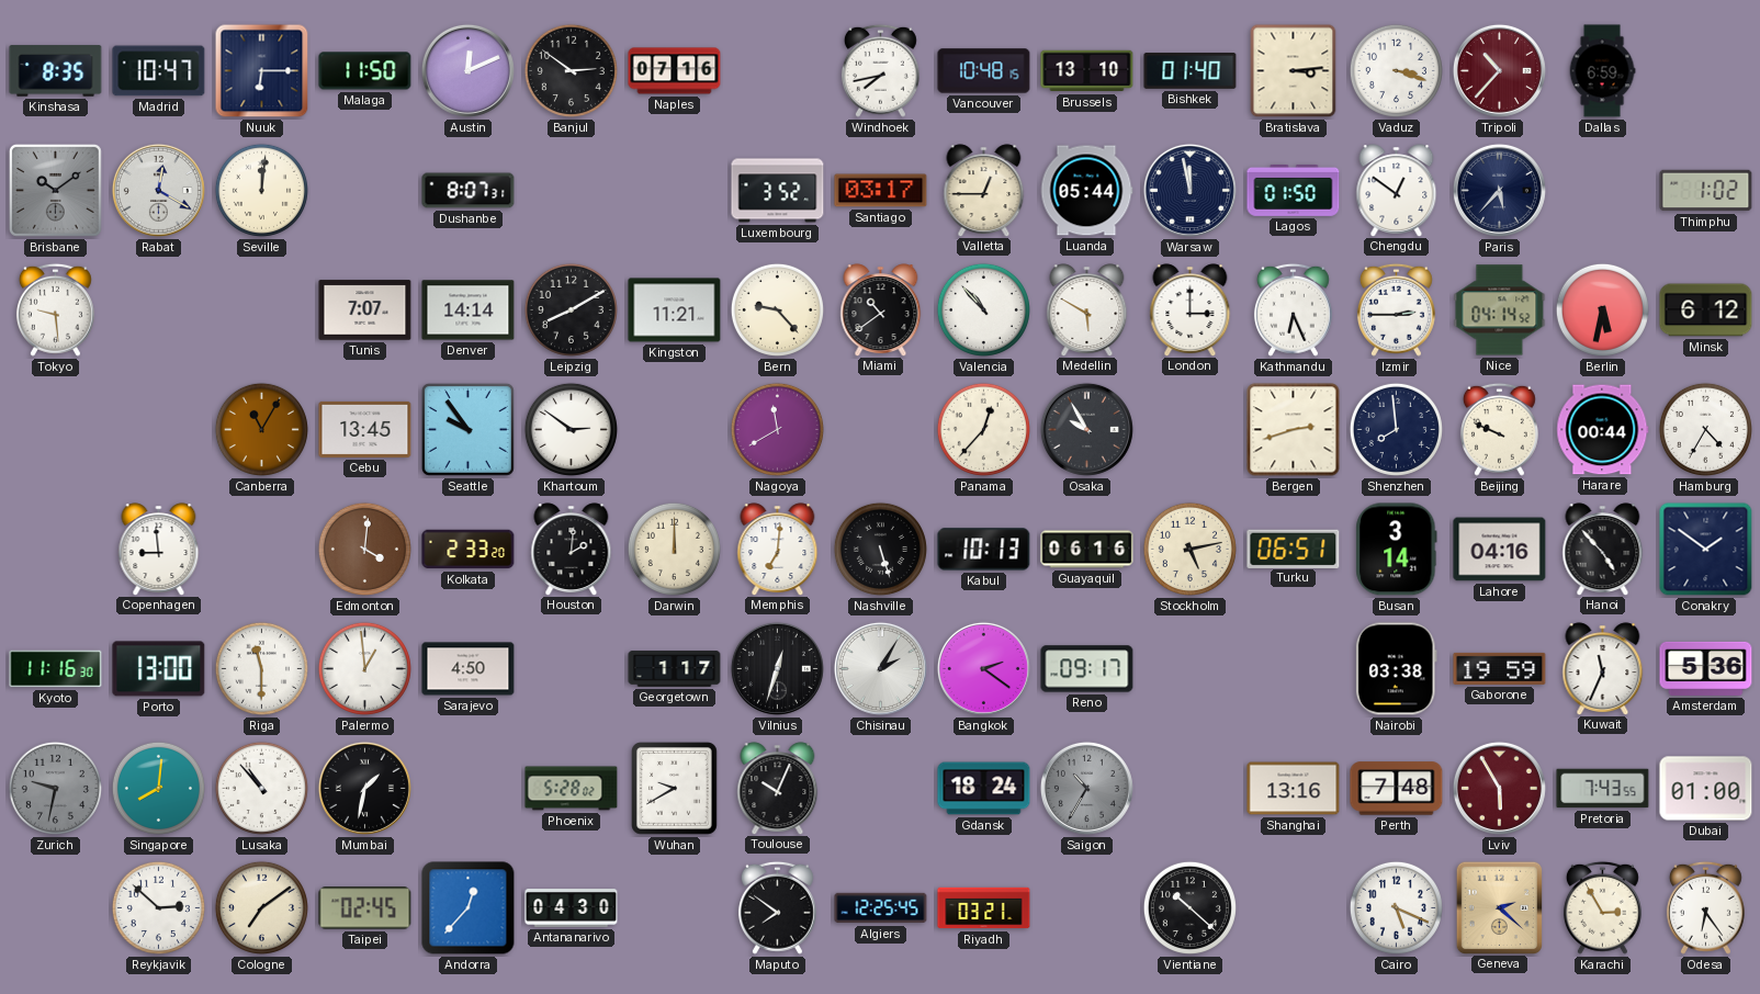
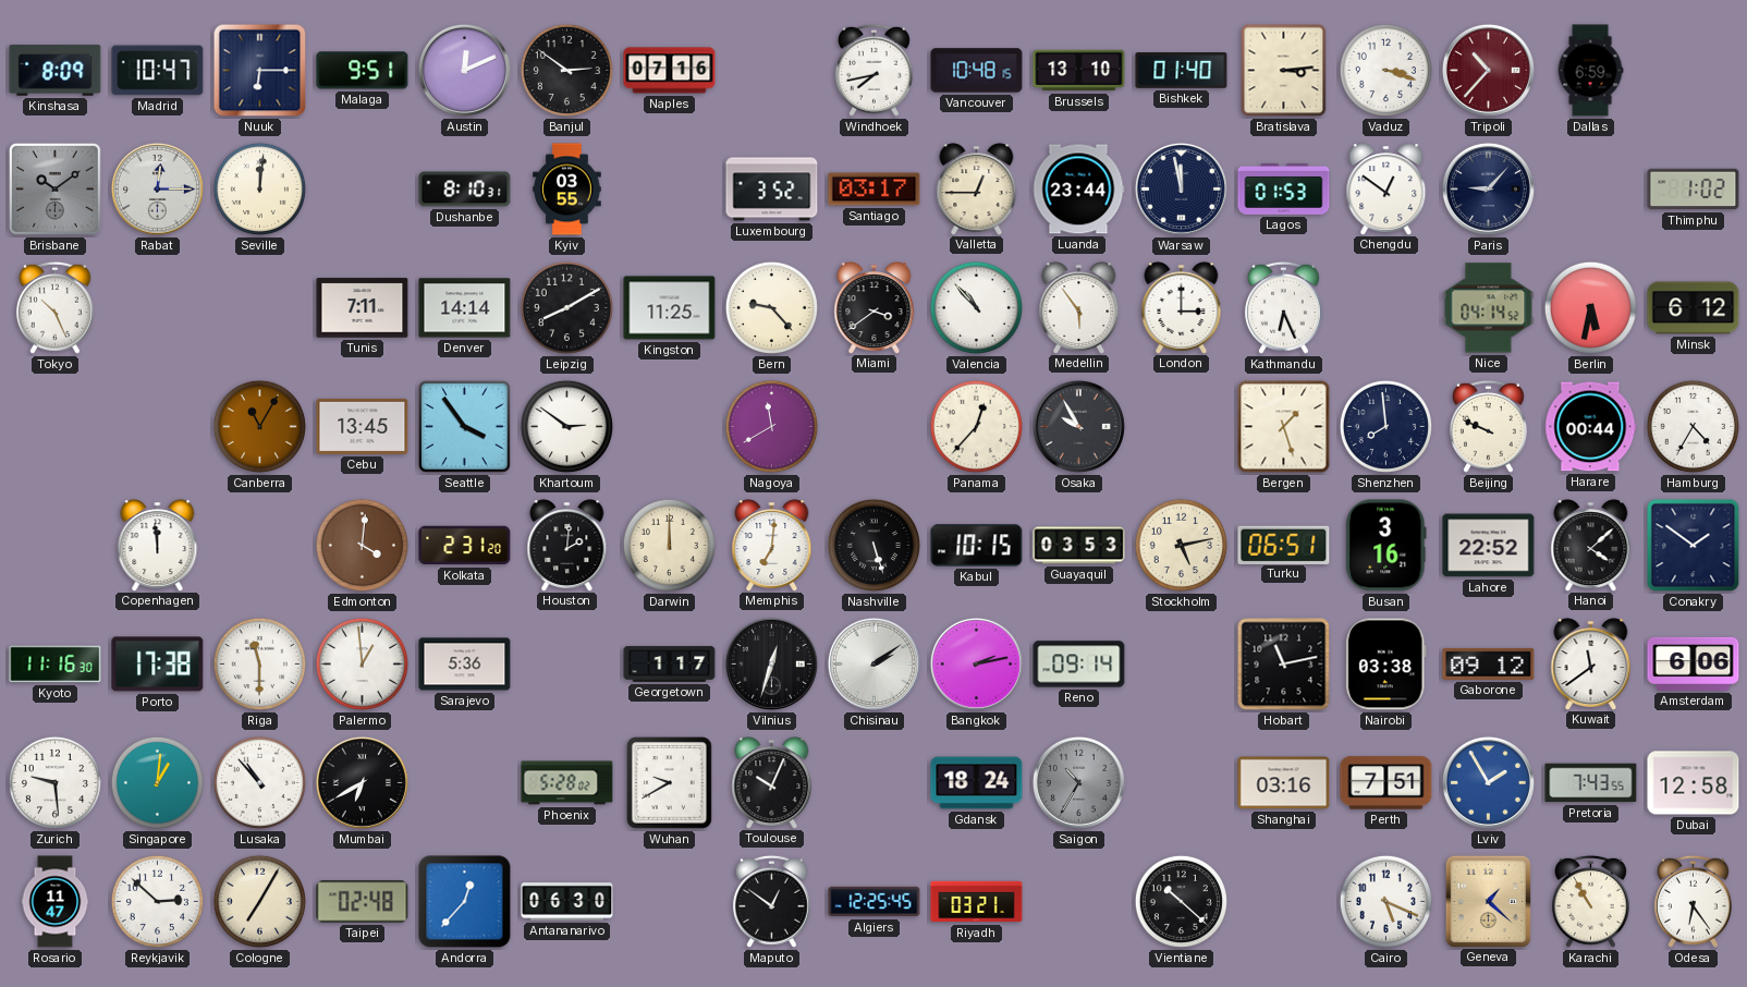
Kinshasa: 8:35 -> 8:09
Malaga: 11:50 -> 9:51
Rabat: 12:20 -> 12:15
Dushanbe: 8:07 -> 8:10
Kyiv: none -> 03:55
Luanda: 05:44 -> 23:44
Lagos: 01:50 -> 01:53
Paris: 5:37 -> 9:07
Tokyo: 9:29 -> 10:26
Tunis: 7:07 -> 7:11
Kingston: 11:21 -> 11:25
Miami: 10:39 -> 3:39
Medellin: 5:50 -> 5:54
Izmir: 2:45 -> none
Seattle: 9:54 -> 3:54
Bergen: 2:42 -> 1:27
Copenhagen: 8:59 -> 11:59
Kolkata: 2:33 -> 2:31
Kabul: 10:13 -> 10:15
Guayaquil: 06:16 -> 03:53
Busan: 3:14 -> 3:16
Lahore: 04:16 -> 22:52
Hanoi: 4:53 -> 4:08
Porto: 13:00 -> 17:38
Sarajevo: 4:50 -> 5:36
Chisinau: 2:05 -> 2:09
Bangkok: 2:21 -> 2:13
Reno: 09:17 -> 09:14
Hobart: none -> 11:13
Gaborone: 19:59 -> 09:12
Kuwait: 11:34 -> 11:39
Amsterdam: 5:36 -> 6:06
Zurich: 9:32 -> 9:29
Zurich dial: grey -> white
Singapore: 8:01 -> 1:01
Mumbai: 1:32 -> 6:40
Shanghai: 13:16 -> 03:16
Perth: 7:48 -> 7:51
Lviv: 5:55 -> 1:55
Lviv dial: burgundy -> blue
Dubai: 01:00 -> 12:58
Rosario: none -> 11:47
Cologne: 7:09 -> 7:05
Taipei: 02:45 -> 02:48
Antananarivo: 04:30 -> 06:30
Maputo: 7:51 -> 12:51
Geneva: 2:22 -> 1:22
Karachi: 2:55 -> 10:55
